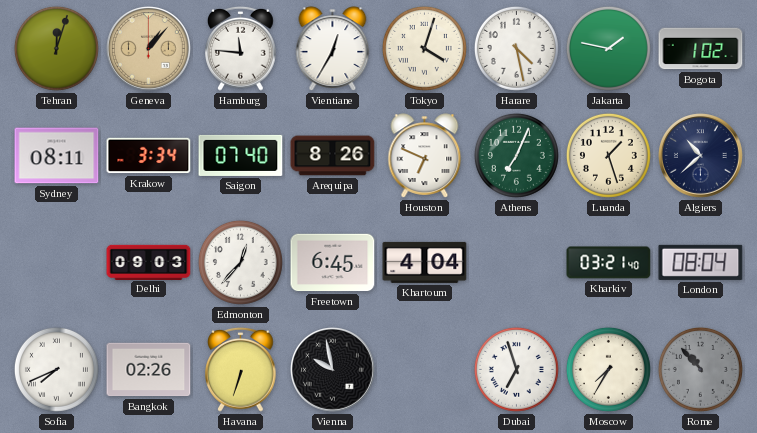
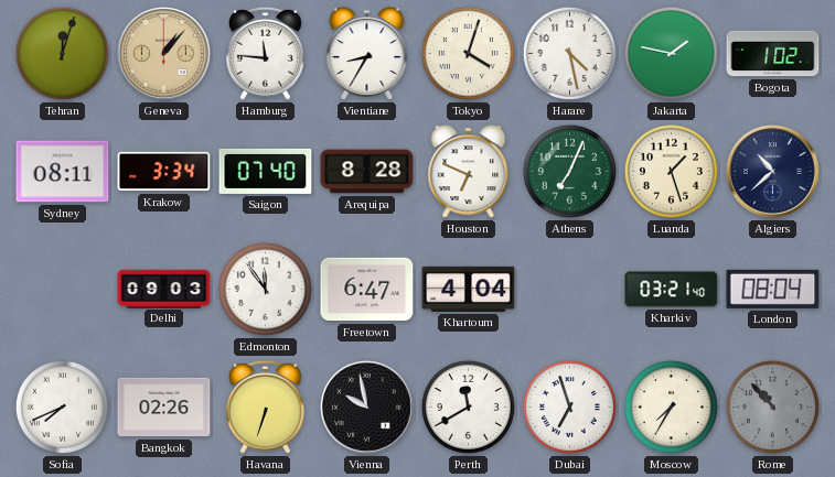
Vientiane: 12:35 -> 8:35
Arequipa: 8:26 -> 8:28
Edmonton: 12:37 -> 11:54
Freetown: 6:45 -> 6:47
Perth: none -> 11:40
